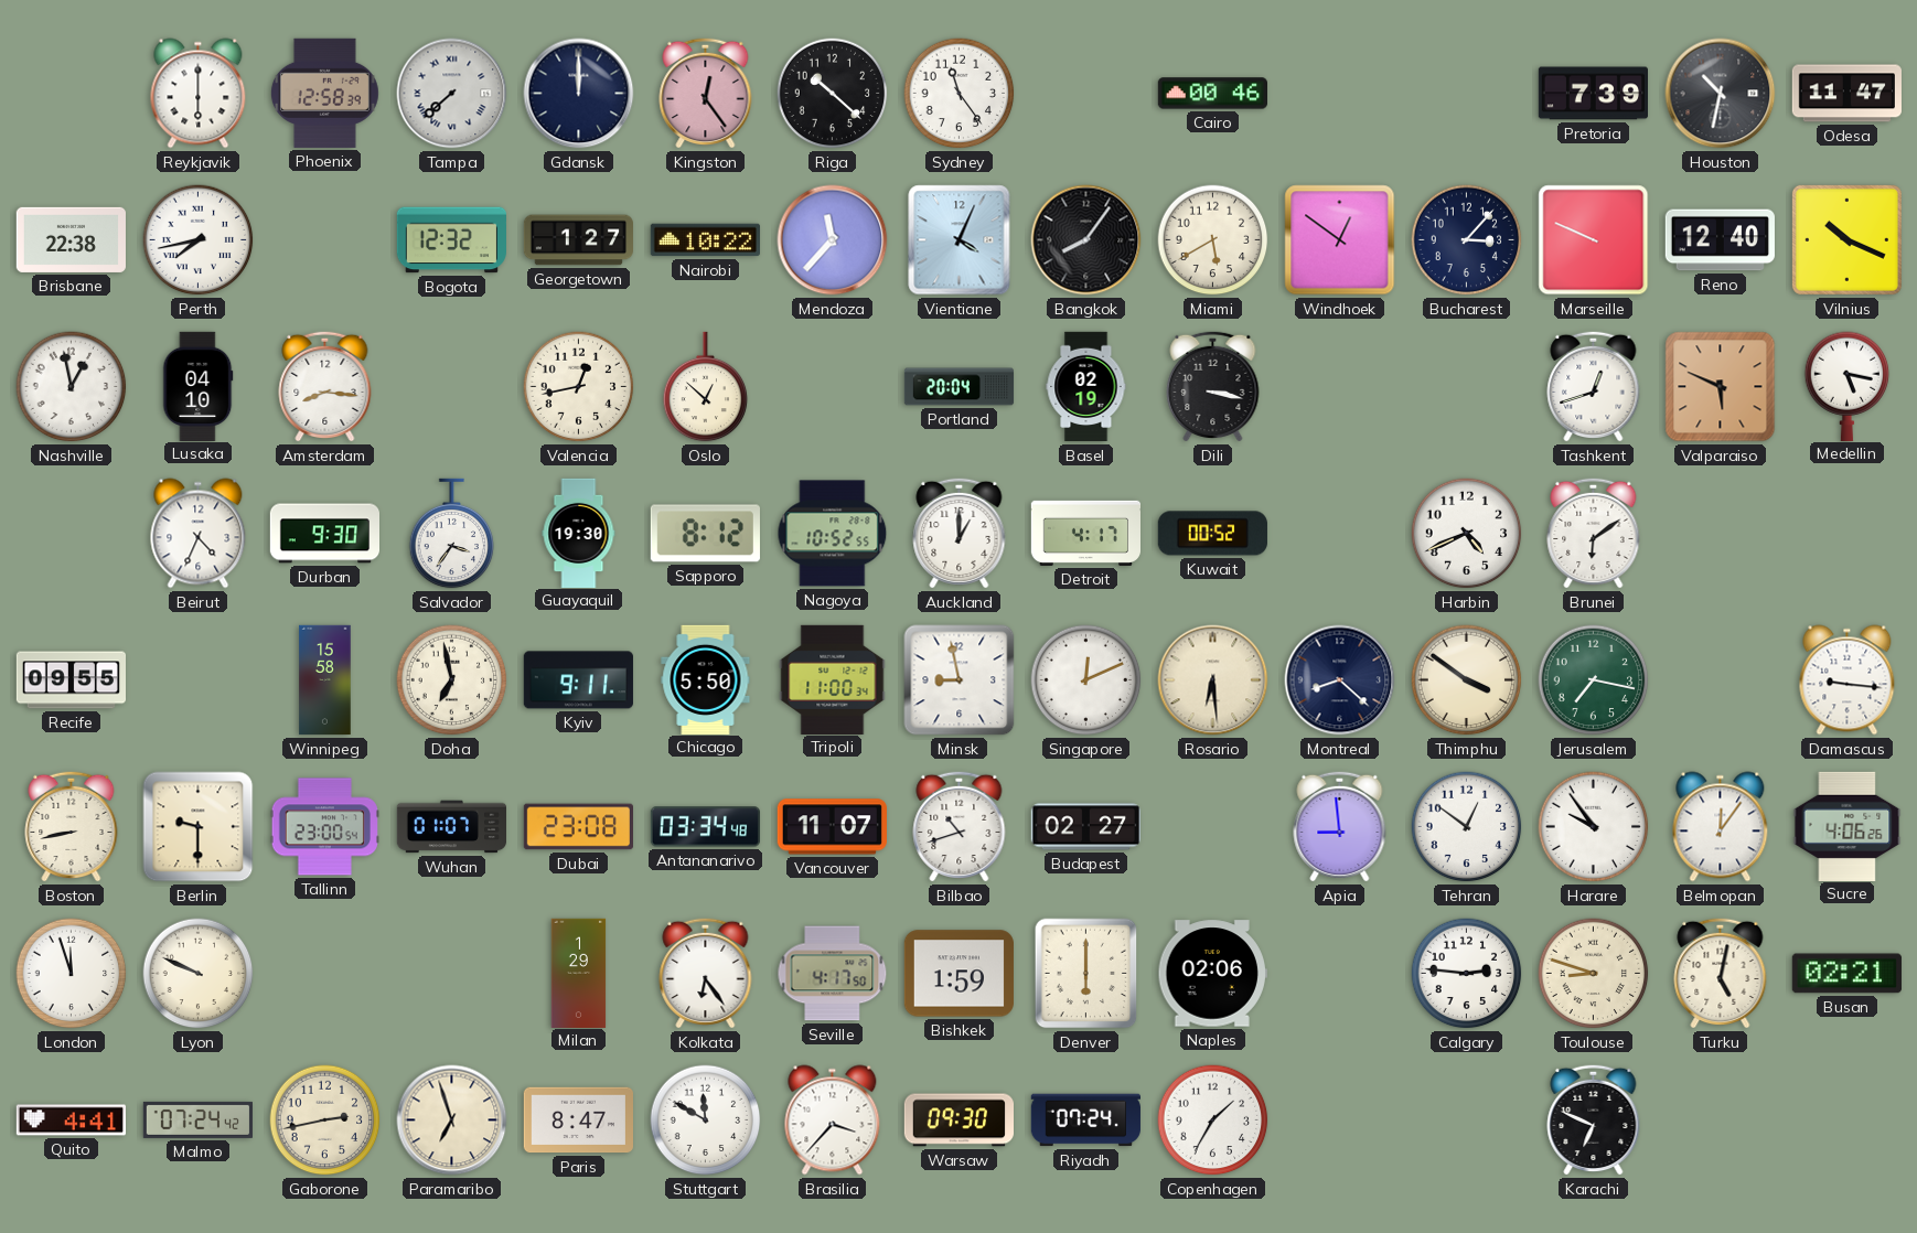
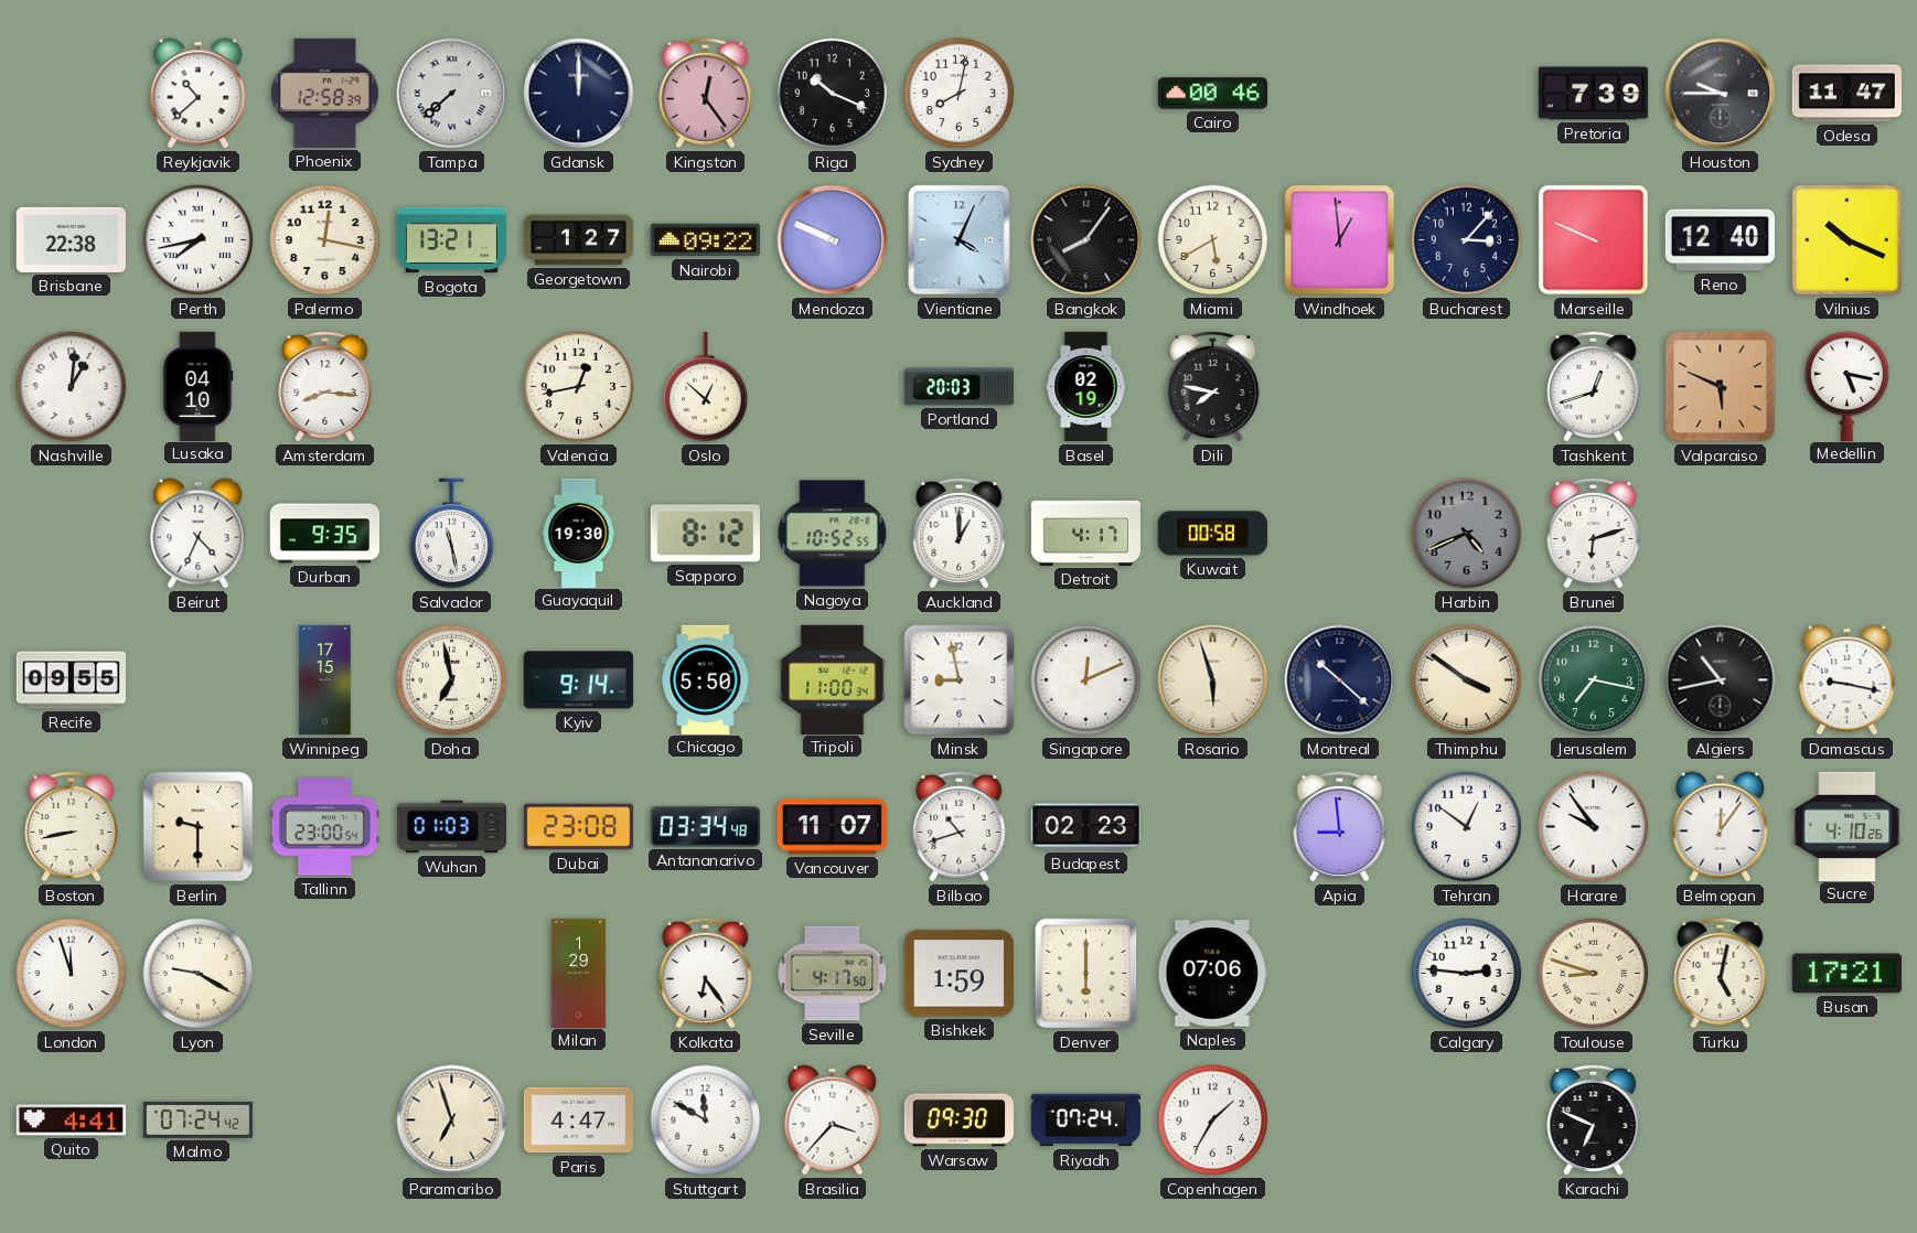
Reykjavik: 6:00 -> 10:38
Riga: 10:22 -> 10:19
Sydney: 11:24 -> 8:02
Houston: 10:32 -> 9:45
Palermo: none -> 12:17
Bogota: 12:32 -> 13:21
Nairobi: 10:22 -> 09:22
Mendoza: 11:37 -> 9:49
Windhoek: 12:51 -> 12:59
Nashville: 12:58 -> 1:01
Portland: 20:04 -> 20:03
Dili: 3:17 -> 7:47
Durban: 9:30 -> 9:35
Salvador: 3:36 -> 11:28
Kuwait: 00:52 -> 00:58
Harbin dial: white -> grey
Brunei: 6:09 -> 6:12
Winnipeg: 15:58 -> 17:15
Kyiv: 9:11 -> 9:14
Rosario: 6:29 -> 5:57
Montreal: 8:22 -> 10:22
Algiers: none -> 10:43
Damascus: 9:16 -> 9:17
Wuhan: 01:07 -> 01:03
Budapest: 02:27 -> 02:23
Sucre: 4:06 -> 4:10
Lyon: 9:49 -> 9:20
Naples: 02:06 -> 07:06
Busan: 02:21 -> 17:21
Gaborone: 2:43 -> none
Paris: 8:47 -> 4:47
